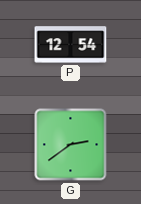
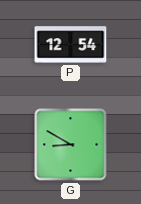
G: 2:39 -> 8:50
